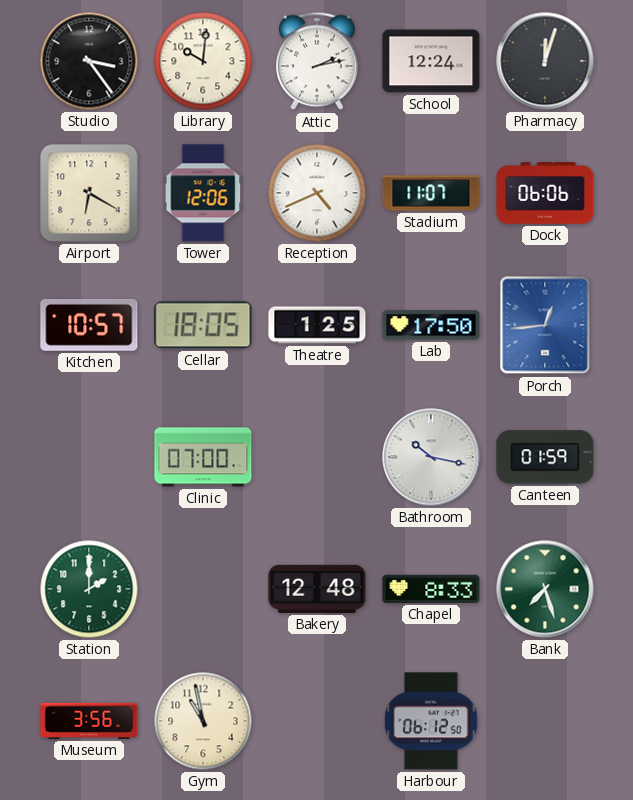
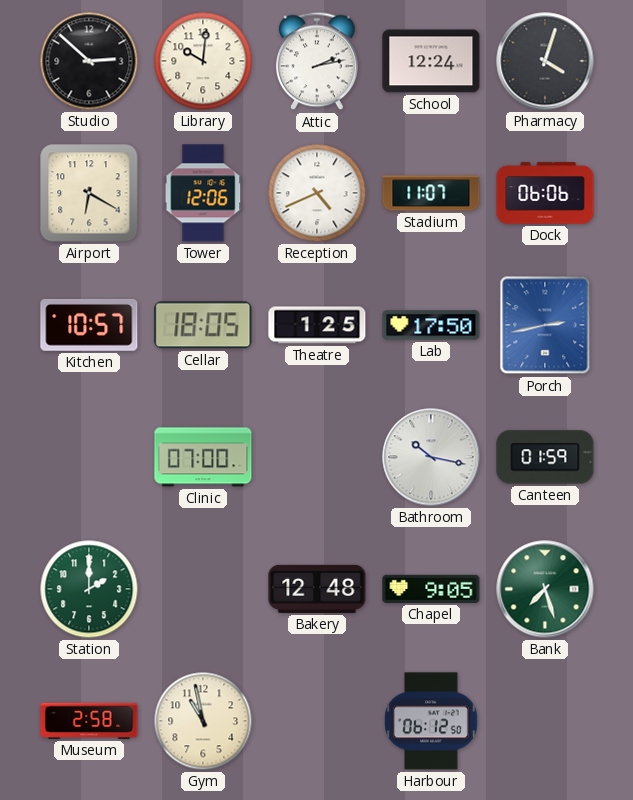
Studio: 3:24 -> 2:52
Pharmacy: 12:03 -> 4:03
Porch: 12:44 -> 2:43
Chapel: 8:33 -> 9:05
Museum: 3:56 -> 2:58
